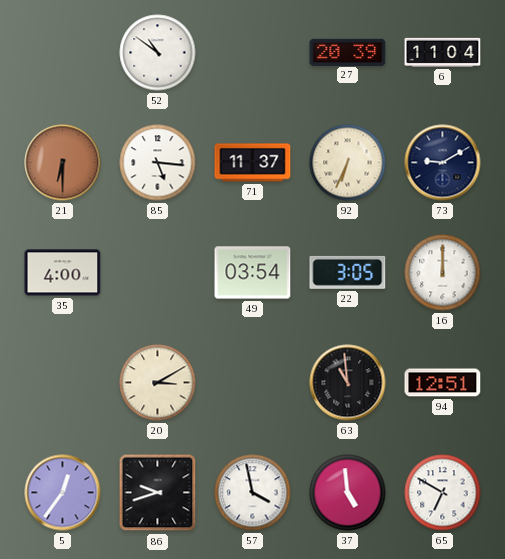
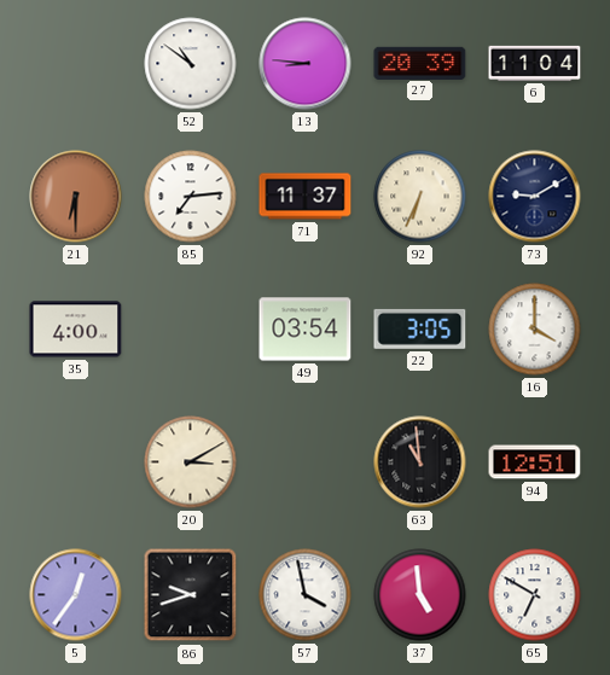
13: none -> 8:46
85: 5:16 -> 7:14
16: 12:00 -> 4:00
